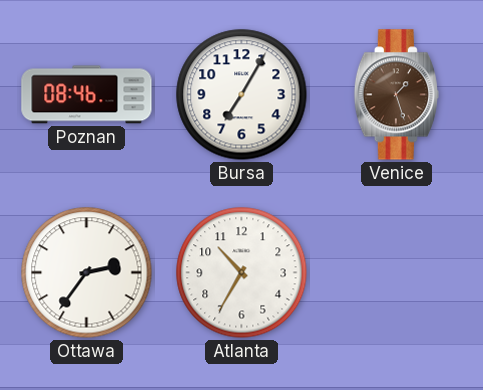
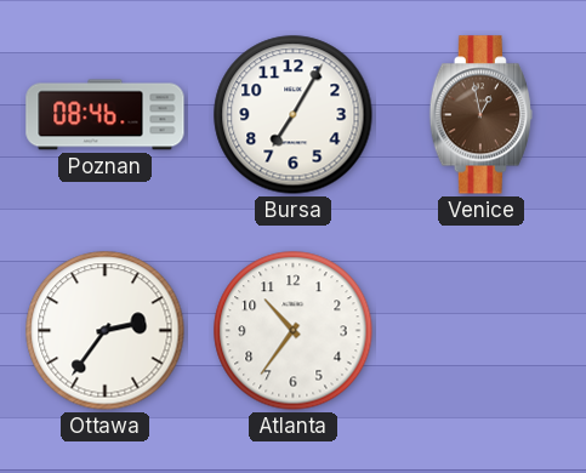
Venice: 1:27 -> 12:58
Atlanta: 10:35 -> 10:36
